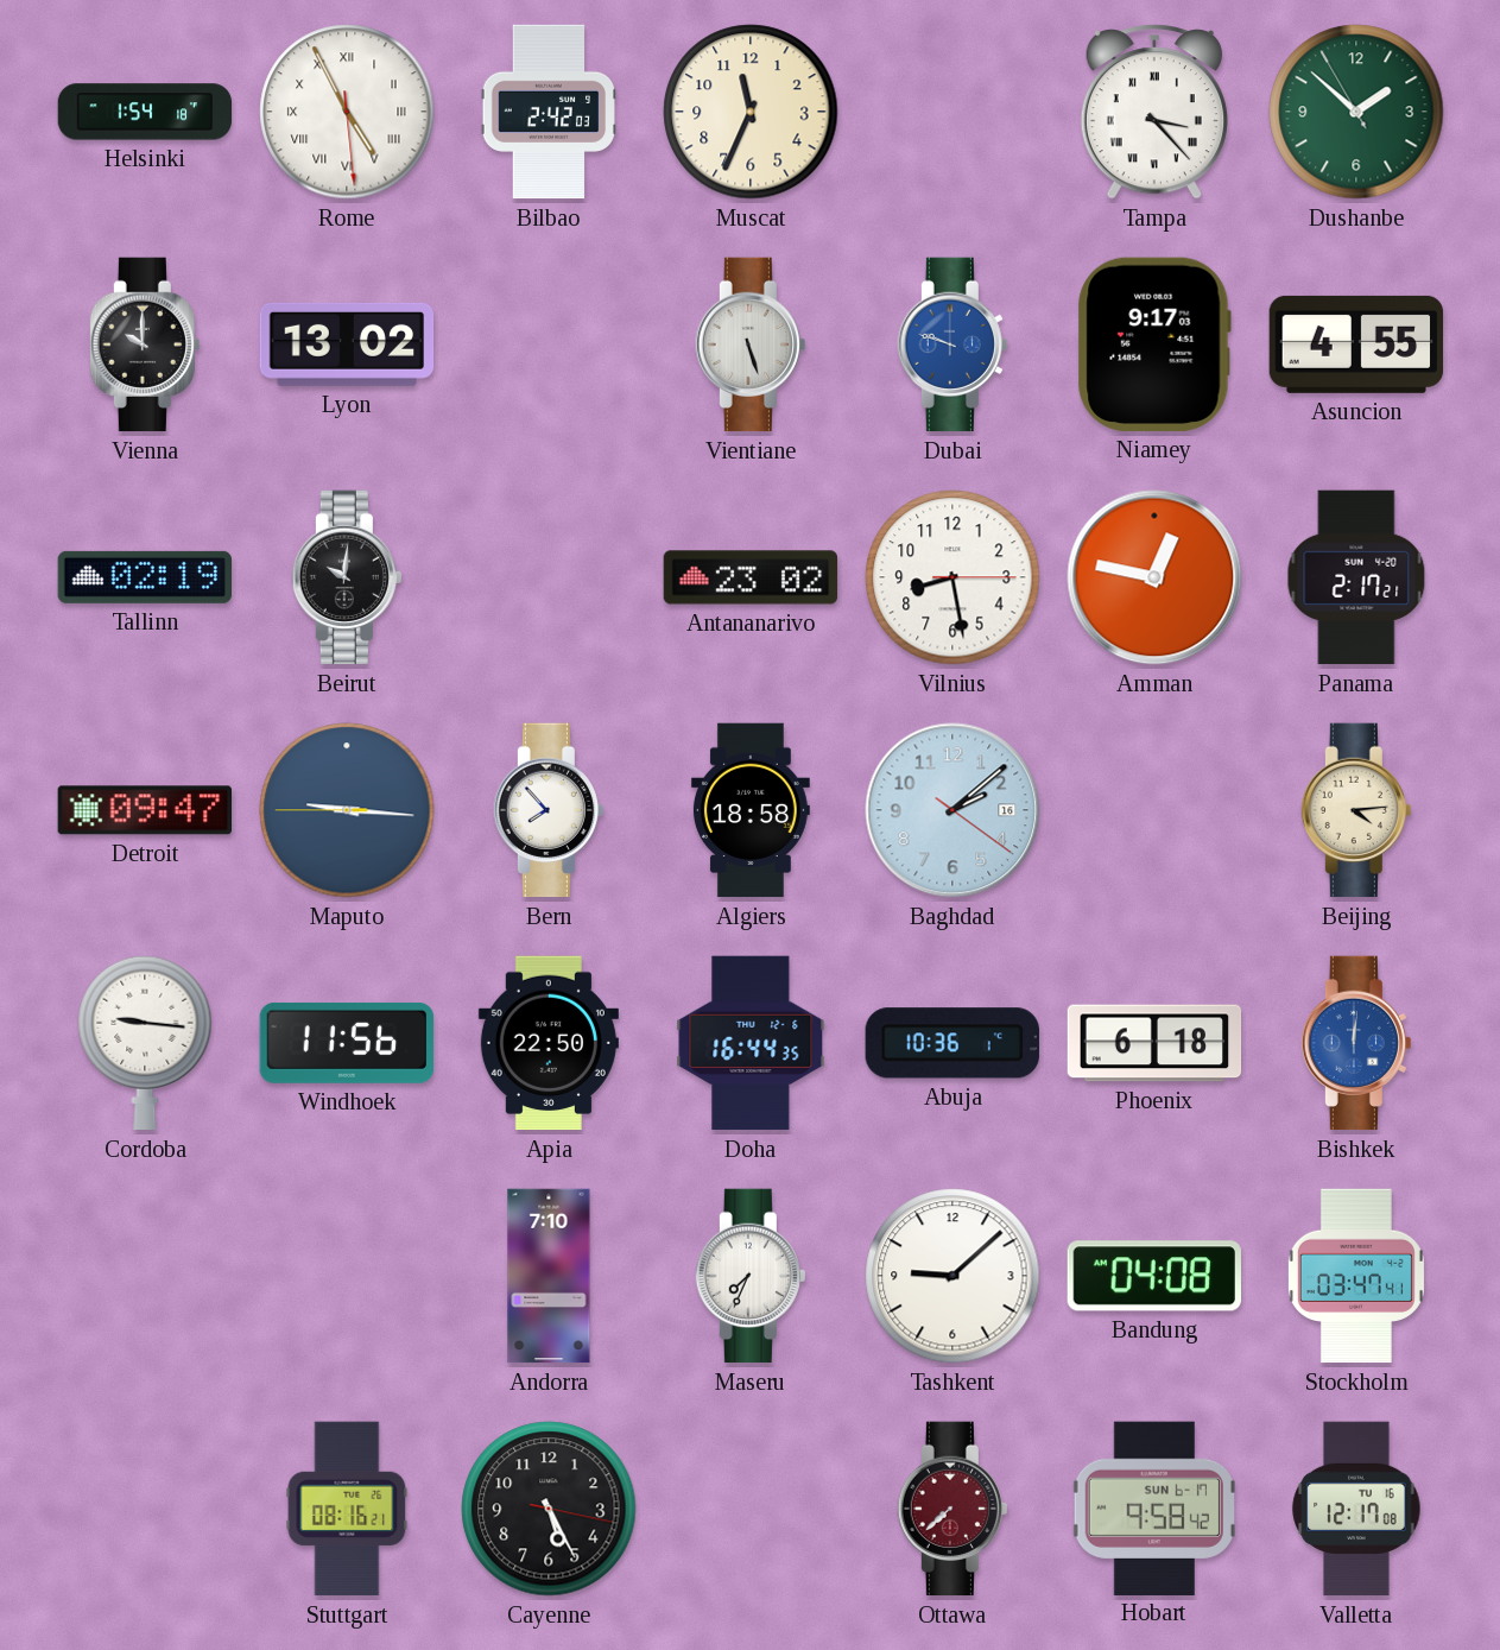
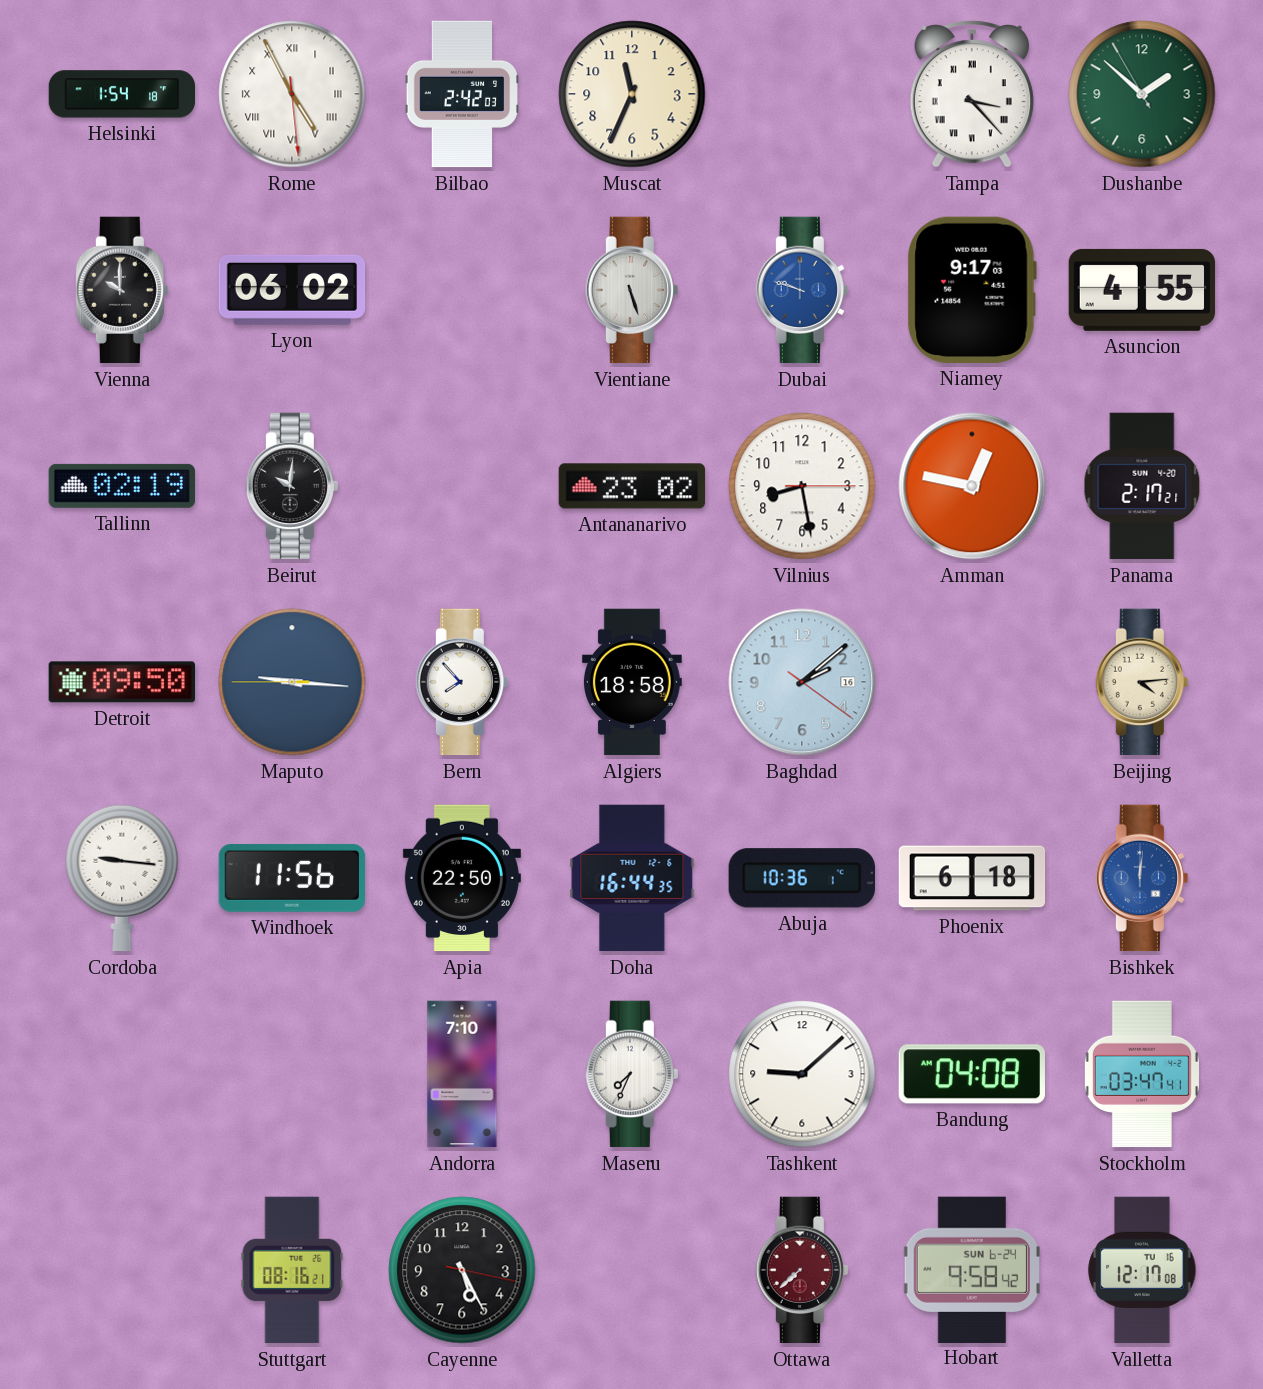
Lyon: 13:02 -> 06:02
Detroit: 09:47 -> 09:50
Hobart date: SUN 6-17 -> SUN 6-24
